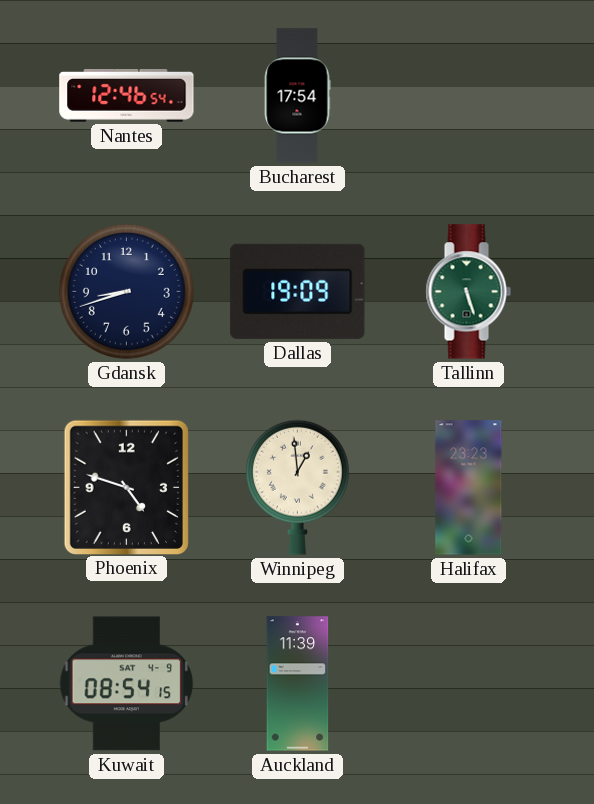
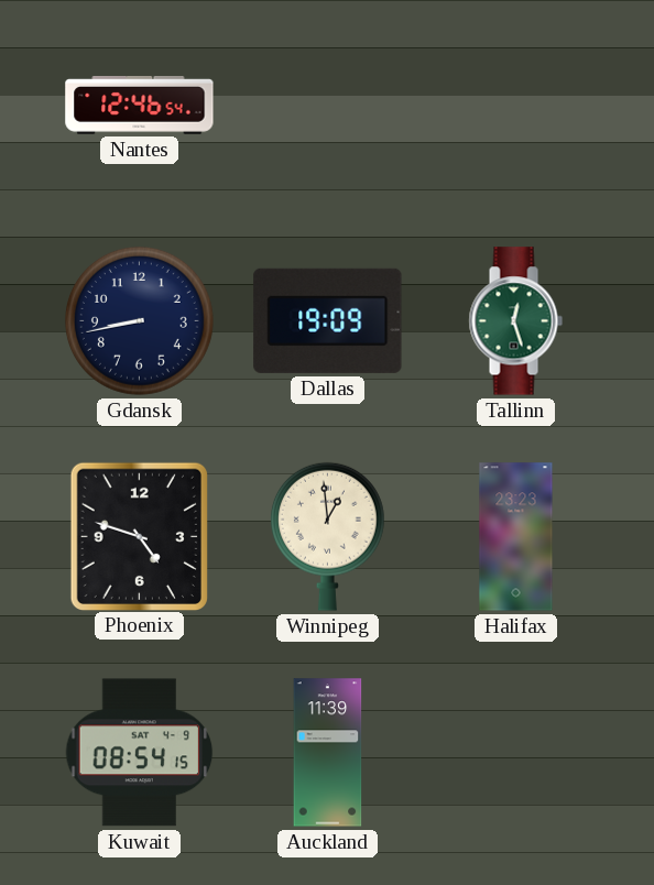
Bucharest: 17:54 -> none
Gdansk: 8:42 -> 8:43
Tallinn: 5:27 -> 12:27
